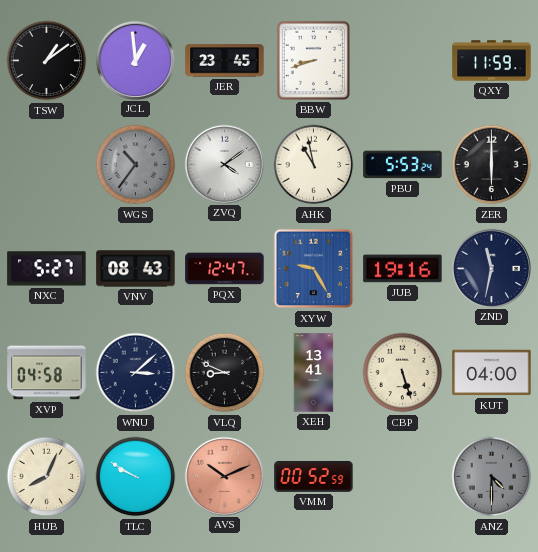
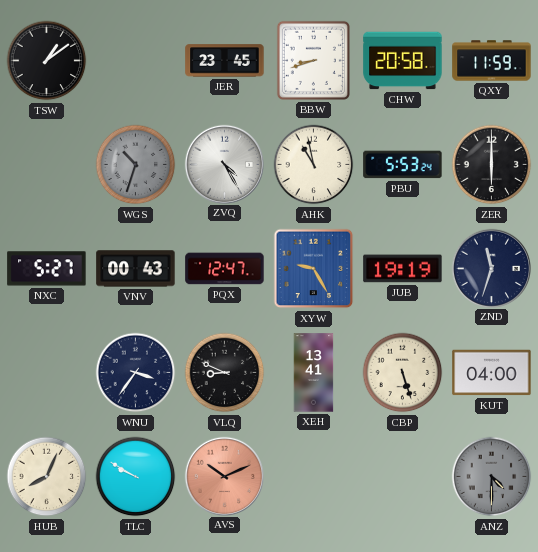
JCL: 12:59 -> none
CHW: none -> 20:58
WGS: 10:36 -> 10:33
ZVQ: 4:09 -> 4:25
VNV: 08:43 -> 00:43
JUB: 19:16 -> 19:19
ZND: 11:32 -> 11:33
XVP: 04:58 -> none
WNU: 3:08 -> 3:36
VMM: 00:52 -> none
